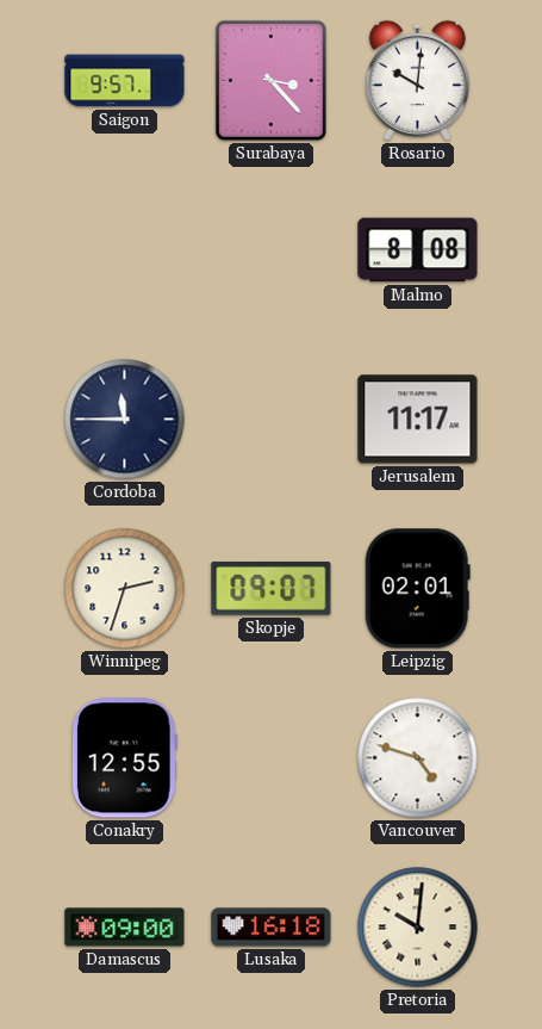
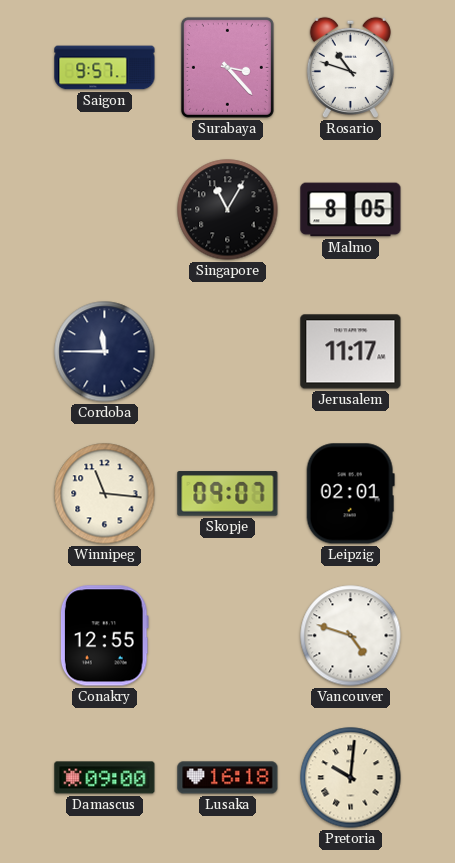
Rosario: 10:01 -> 10:48
Singapore: none -> 11:05
Malmo: 8:08 -> 8:05
Winnipeg: 2:33 -> 11:16
